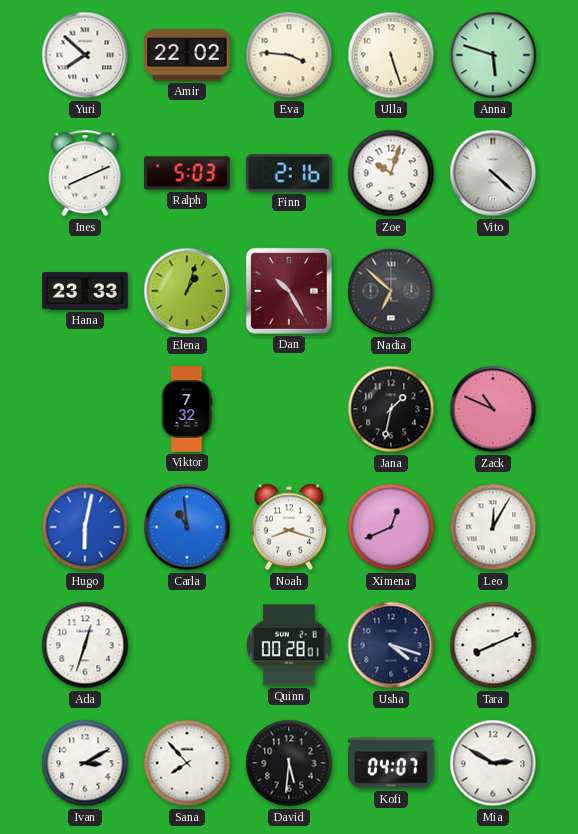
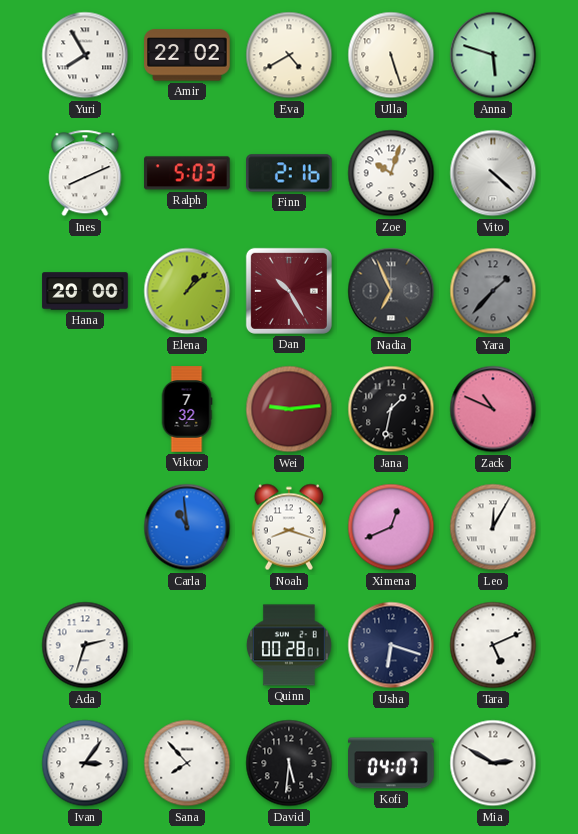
Yuri: 7:52 -> 7:55
Eva: 3:46 -> 4:40
Hana: 23:33 -> 20:00
Elena: 1:03 -> 1:08
Nadia: 6:52 -> 6:56
Yara: none -> 1:37
Wei: none -> 9:14
Hugo: 6:02 -> none
Ada: 12:33 -> 2:33
Usha: 4:18 -> 6:18
Tara: 8:11 -> 5:11
Ivan: 3:10 -> 3:06
